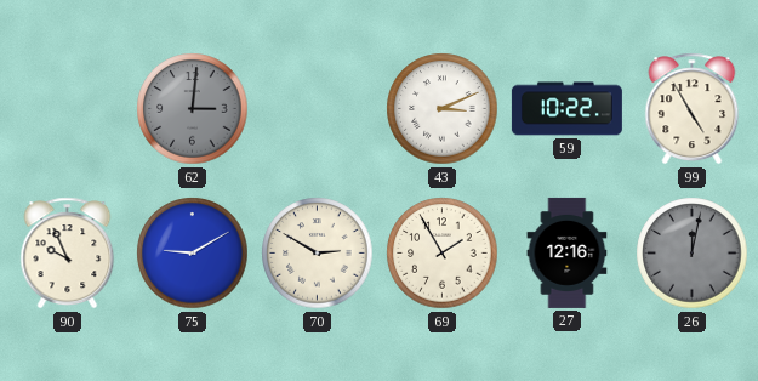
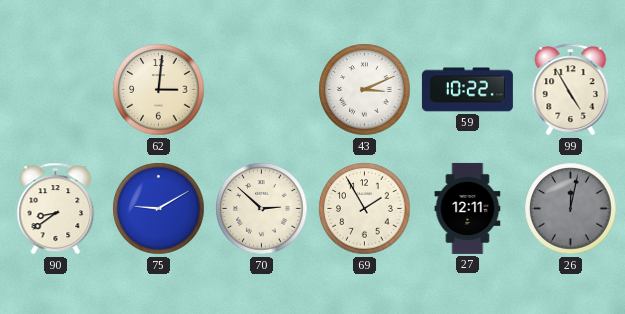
62 dial: grey -> cream
90: 9:56 -> 8:39
70: 2:50 -> 2:52
27: 12:16 -> 12:11
